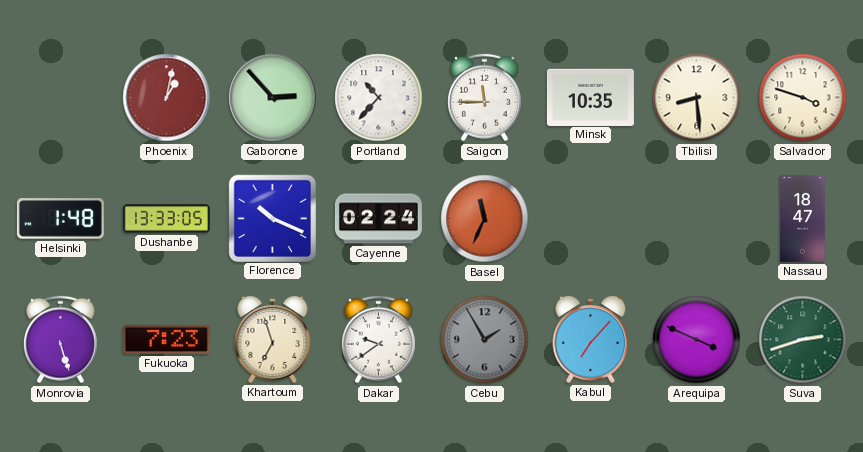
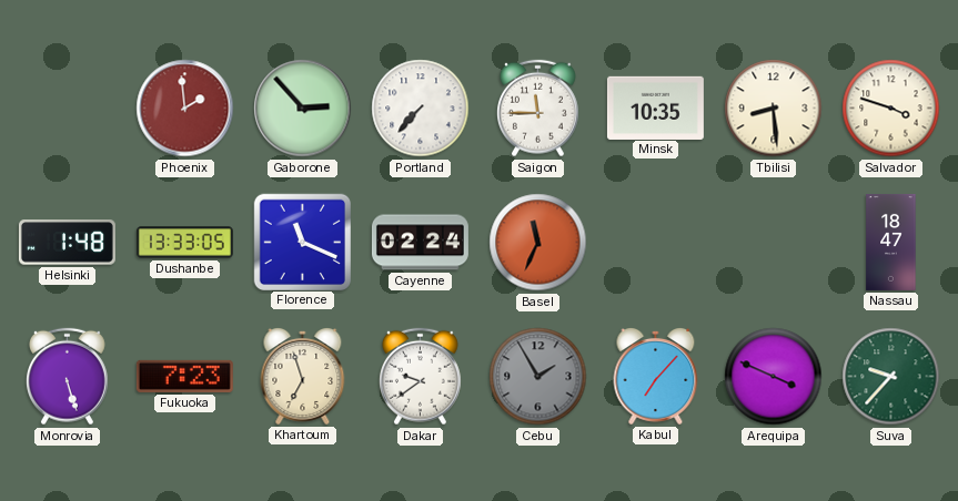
Phoenix: 1:02 -> 1:59
Portland: 10:37 -> 7:37
Florence: 10:19 -> 11:19
Suva: 2:42 -> 9:37
